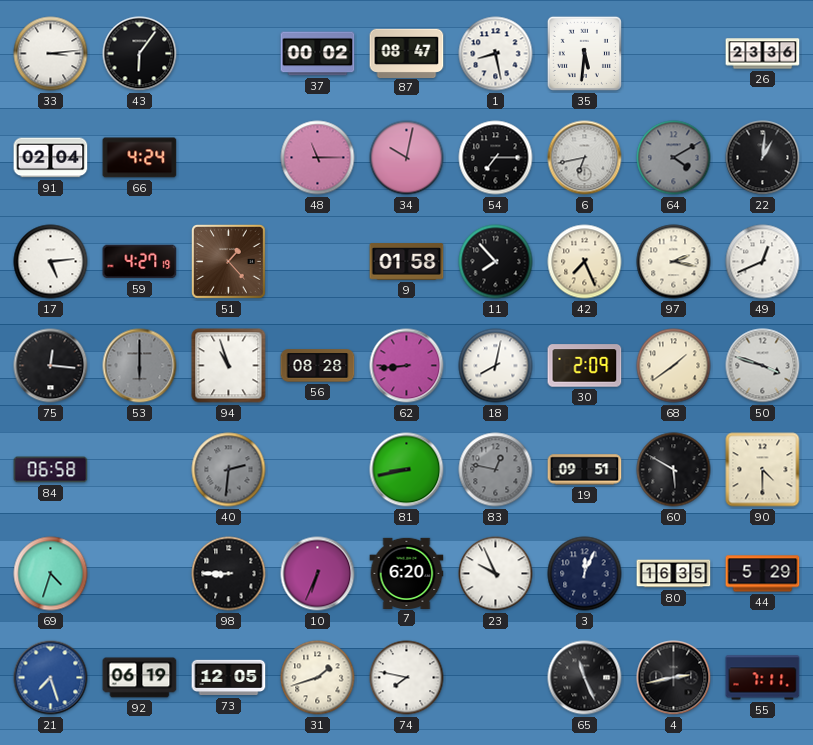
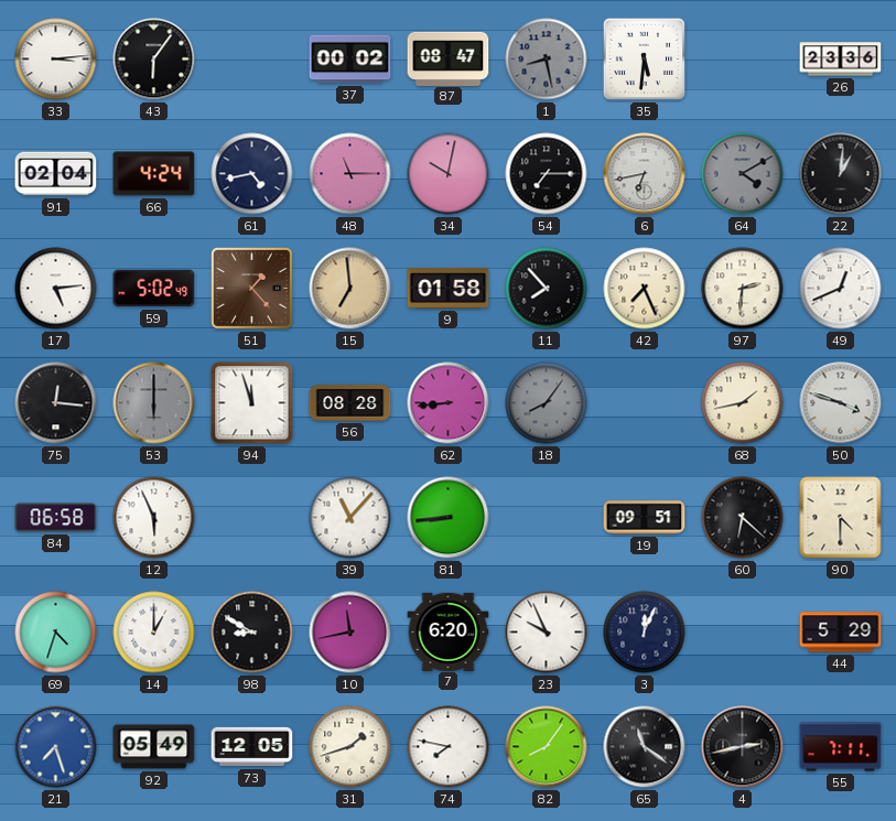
1 dial: white -> grey
61: none -> 4:43
59: 4:27 -> 5:02
15: none -> 6:59
97: 2:17 -> 2:31
94: 10:57 -> 11:57
18: 8:02 -> 8:06
18 dial: white -> grey
30: 2:09 -> none
68: 1:39 -> 1:43
12: none -> 5:56
40: 2:31 -> none
39: none -> 11:07
81: 8:43 -> 8:44
83: 12:47 -> none
60: 5:50 -> 6:22
14: none -> 1:00
98: 8:45 -> 8:50
10: 6:34 -> 11:43
80: 16:35 -> none
92: 06:19 -> 05:49
82: none -> 8:06
65: 11:26 -> 11:21
